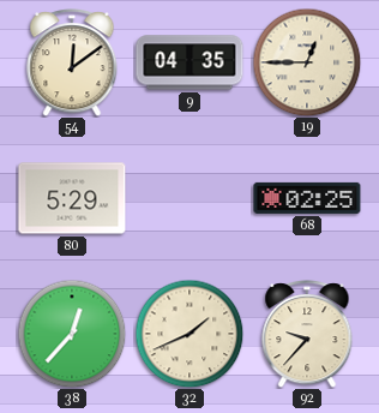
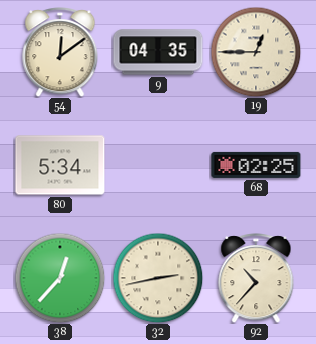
80: 5:29 -> 5:34
32: 1:41 -> 2:43
92: 9:37 -> 10:37
